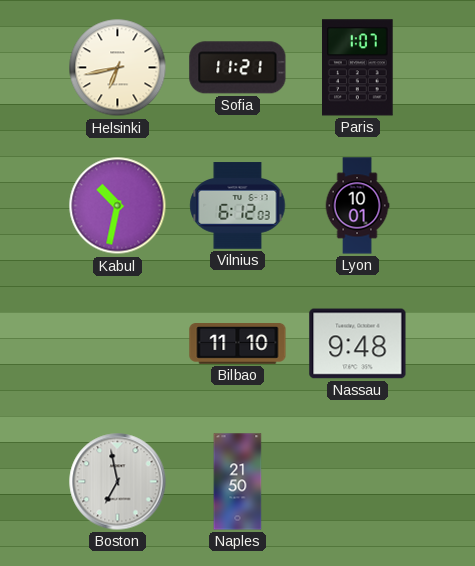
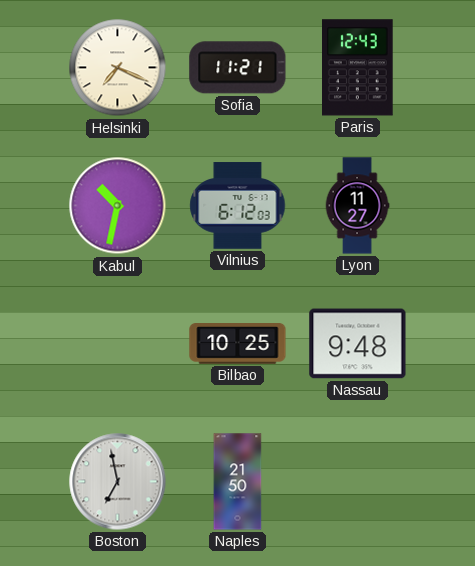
Helsinki: 6:43 -> 7:19
Paris: 1:07 -> 12:43
Lyon: 10:01 -> 11:27
Bilbao: 11:10 -> 10:25
